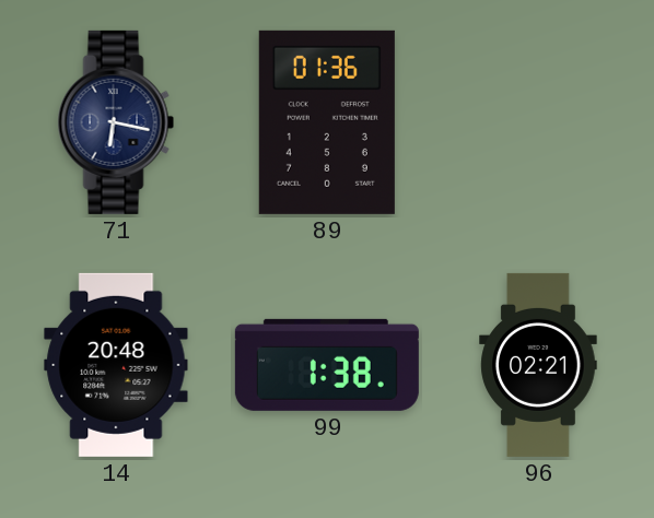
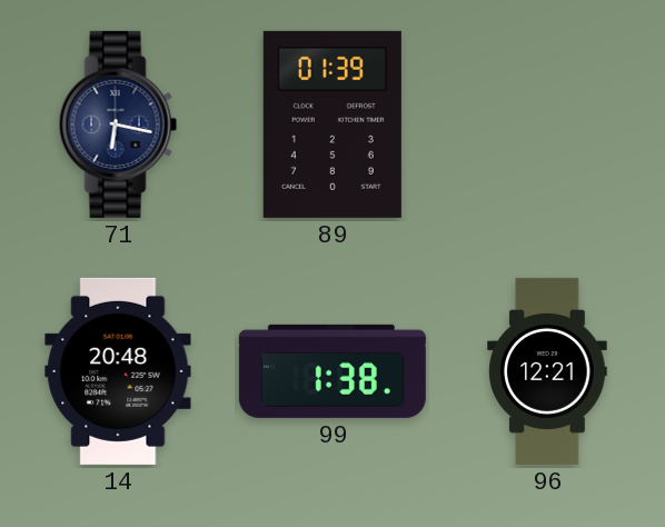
89: 01:36 -> 01:39
96: 02:21 -> 12:21
